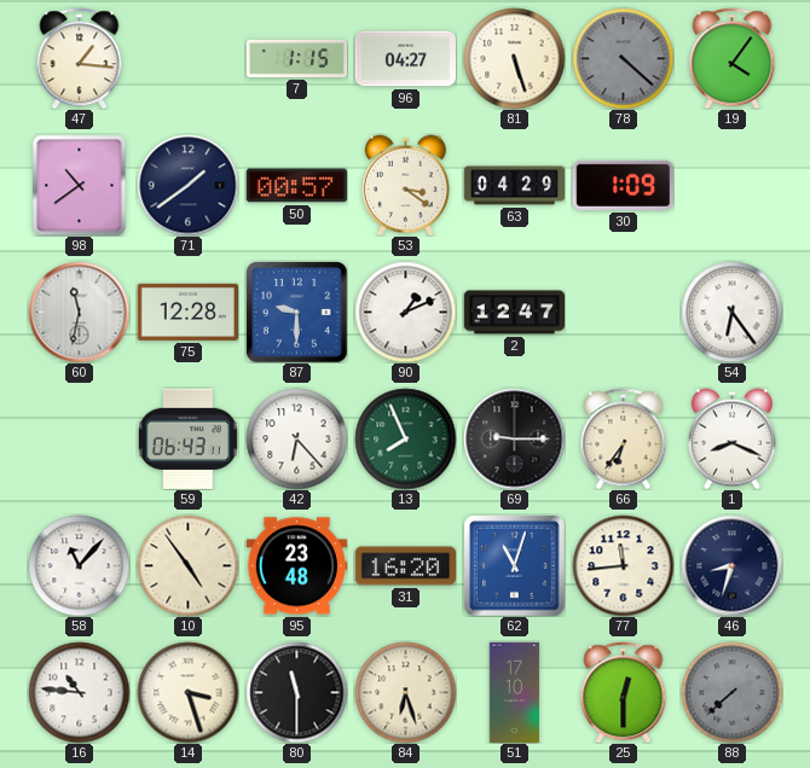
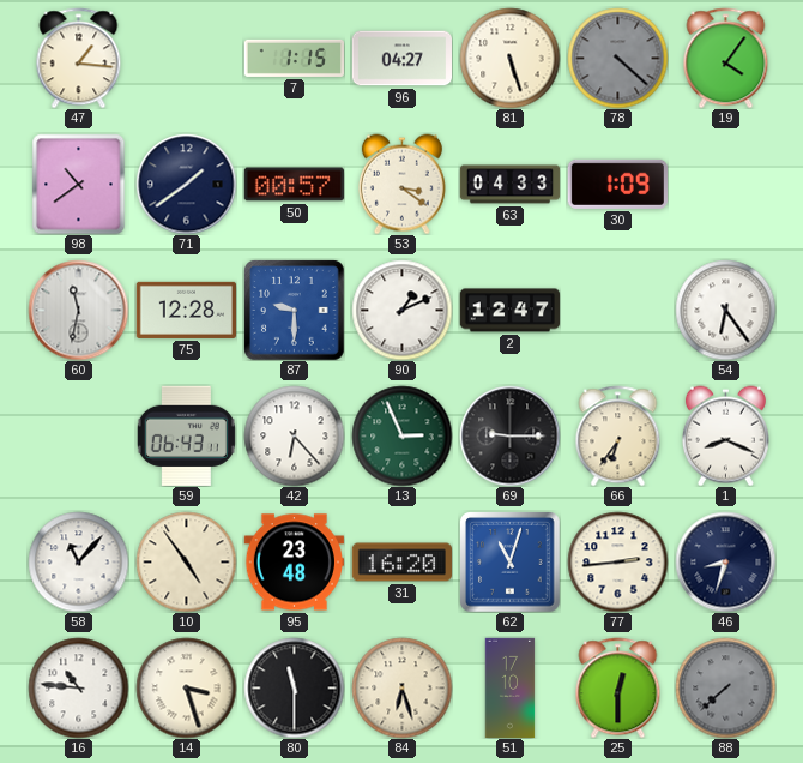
63: 04:29 -> 04:33
13: 7:56 -> 2:56
77: 11:44 -> 2:44
